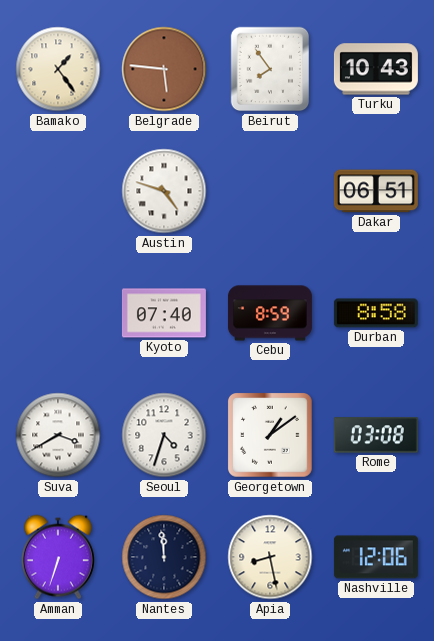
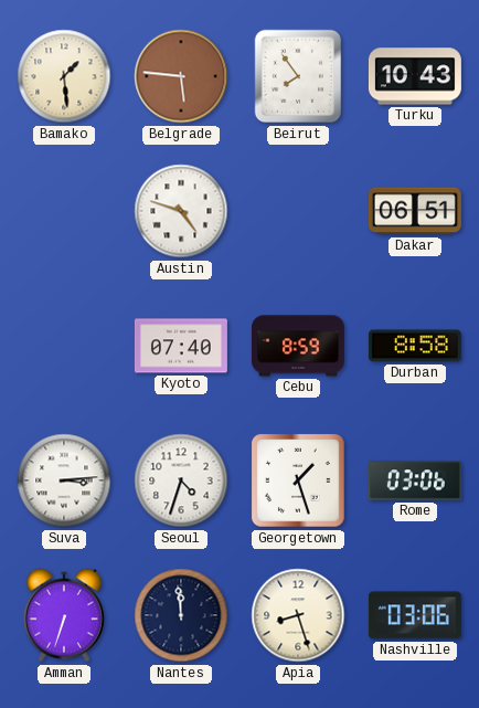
Bamako: 1:24 -> 1:29
Suva: 3:40 -> 3:14
Georgetown: 1:09 -> 1:27
Rome: 03:08 -> 03:06
Apia: 8:28 -> 8:27
Nashville: 12:06 -> 03:06
